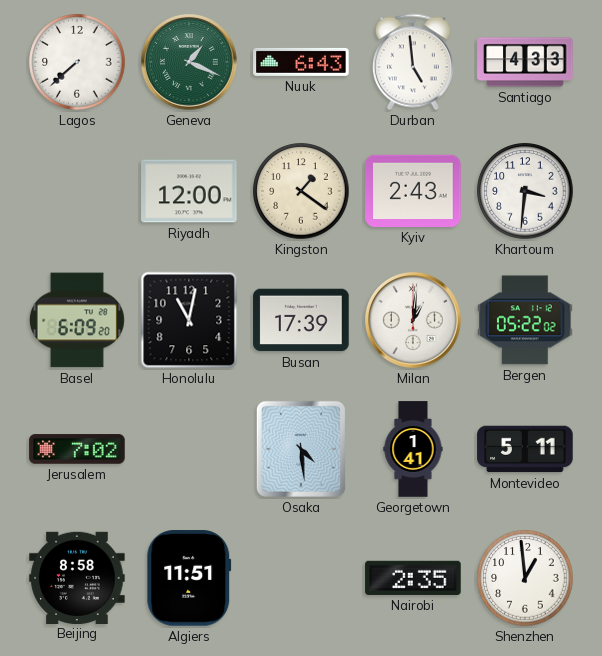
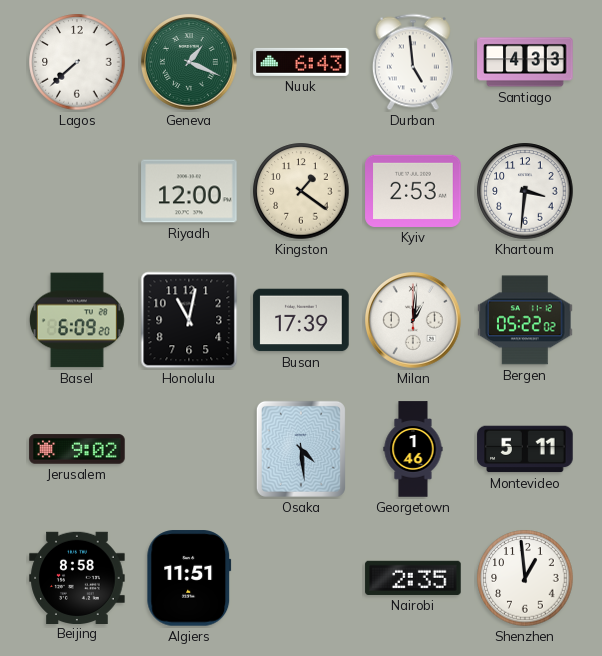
Kyiv: 2:43 -> 2:53
Jerusalem: 7:02 -> 9:02
Georgetown: 1:41 -> 1:46
